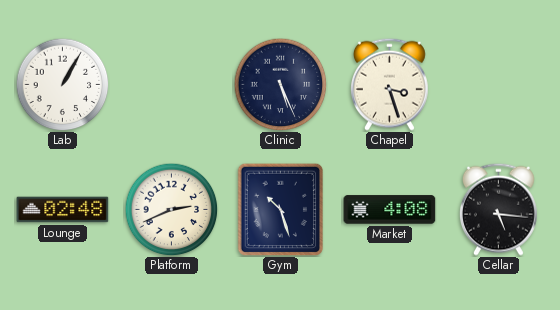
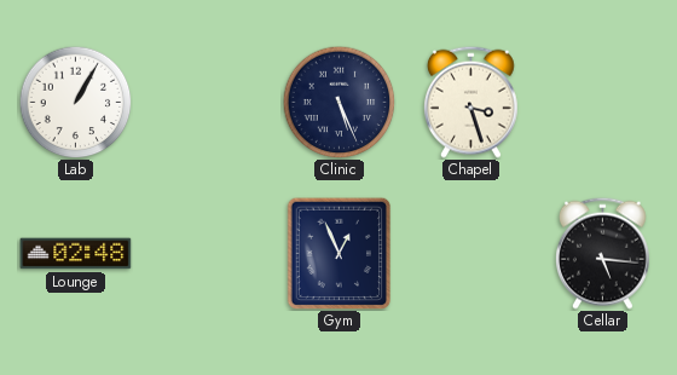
Platform: 2:41 -> none
Gym: 10:27 -> 12:56
Market: 4:08 -> none
